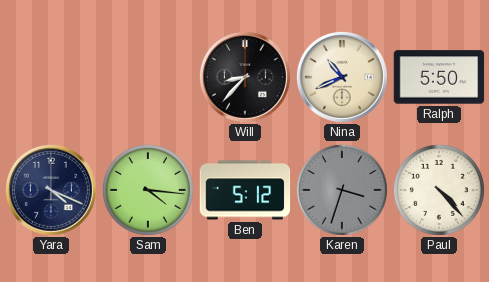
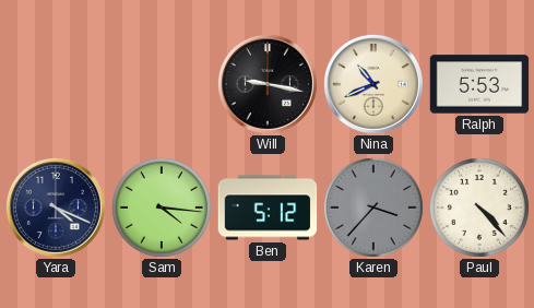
Will: 8:37 -> 9:17
Ralph: 5:50 -> 5:53
Karen: 3:33 -> 3:37
